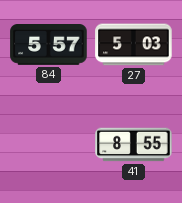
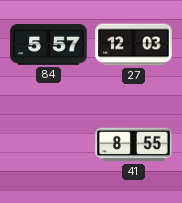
27: 5:03 -> 12:03
